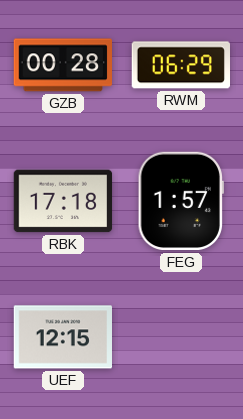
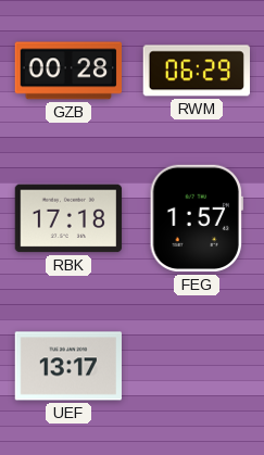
UEF: 12:15 -> 13:17
